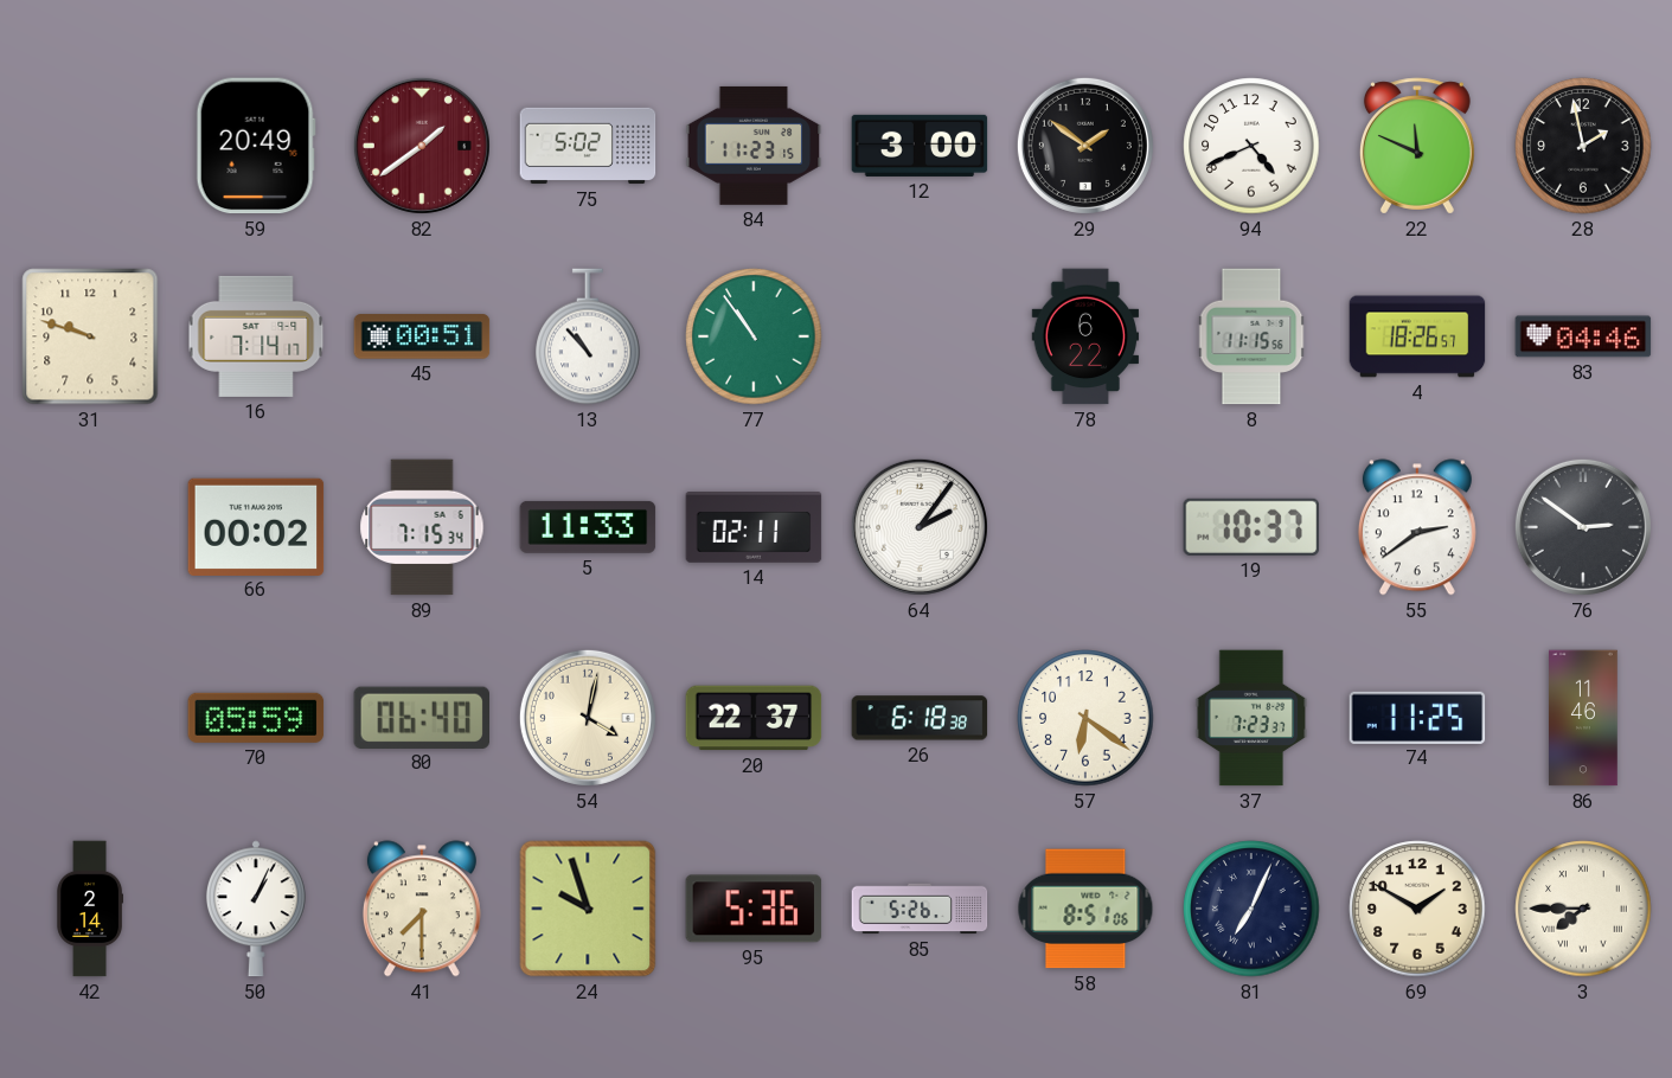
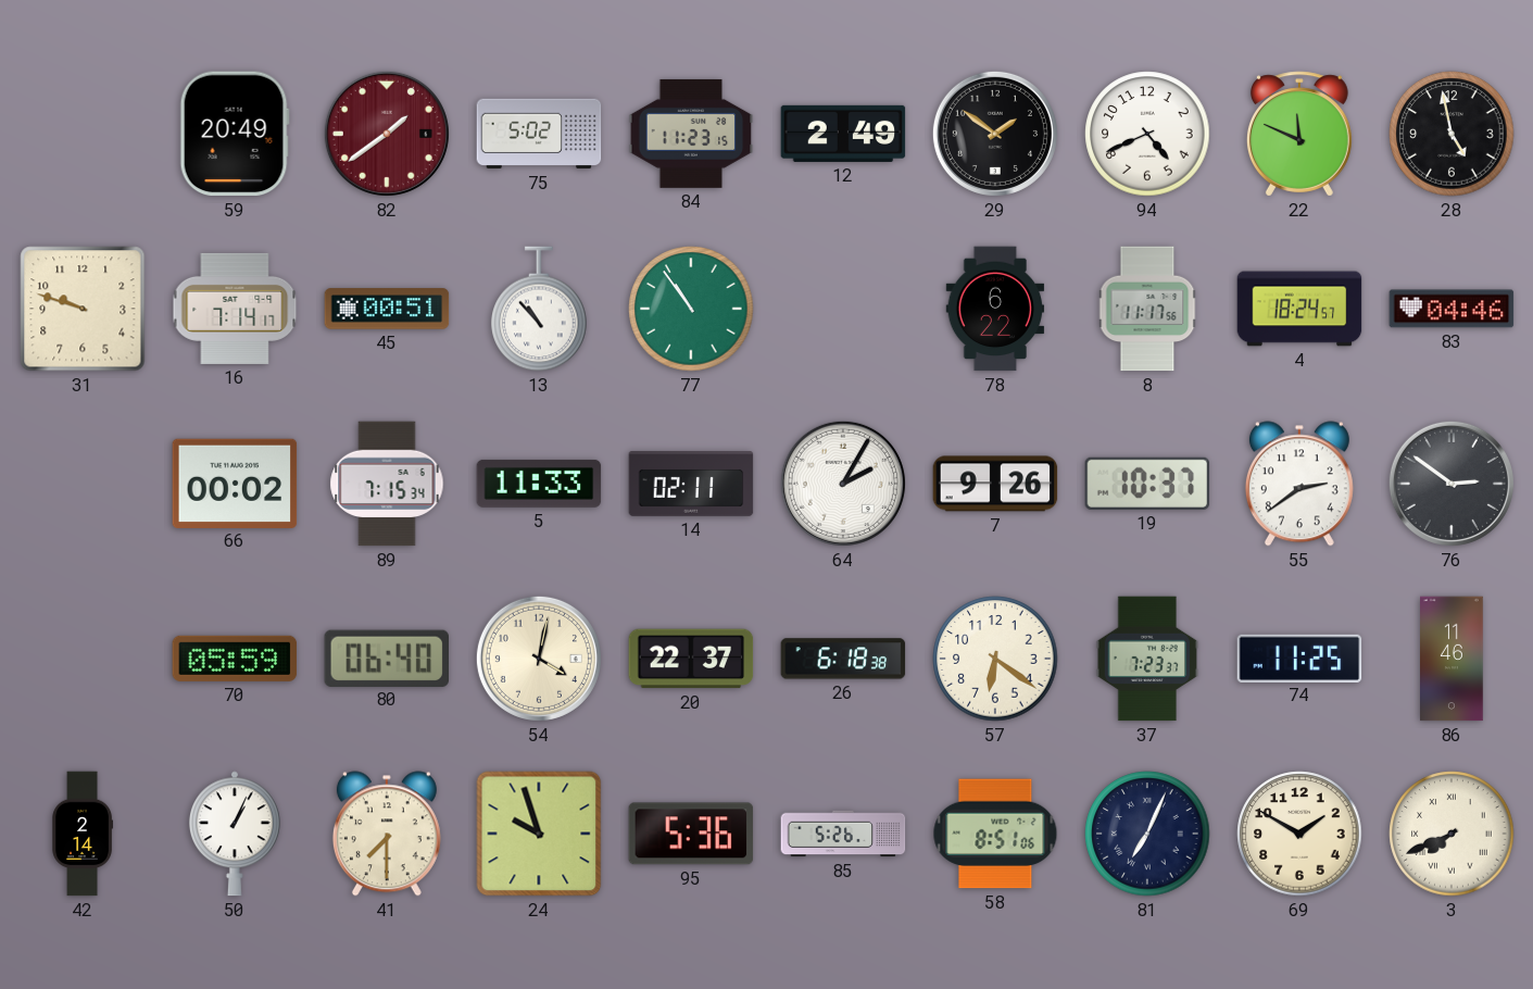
12: 3:00 -> 2:49
28: 1:58 -> 4:58
8: 11:15 -> 11:17
4: 18:26 -> 18:24
64: 2:06 -> 2:05
7: none -> 9:26
3: 7:45 -> 7:41
